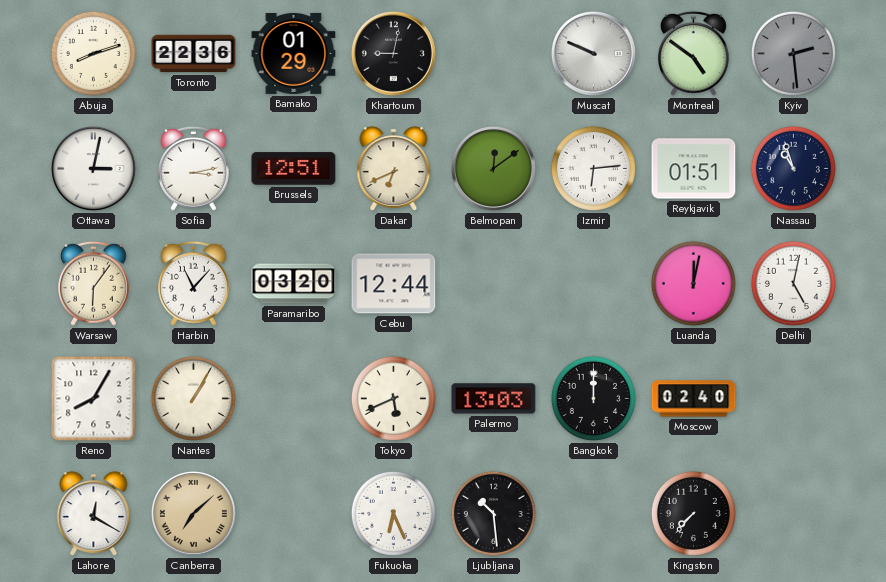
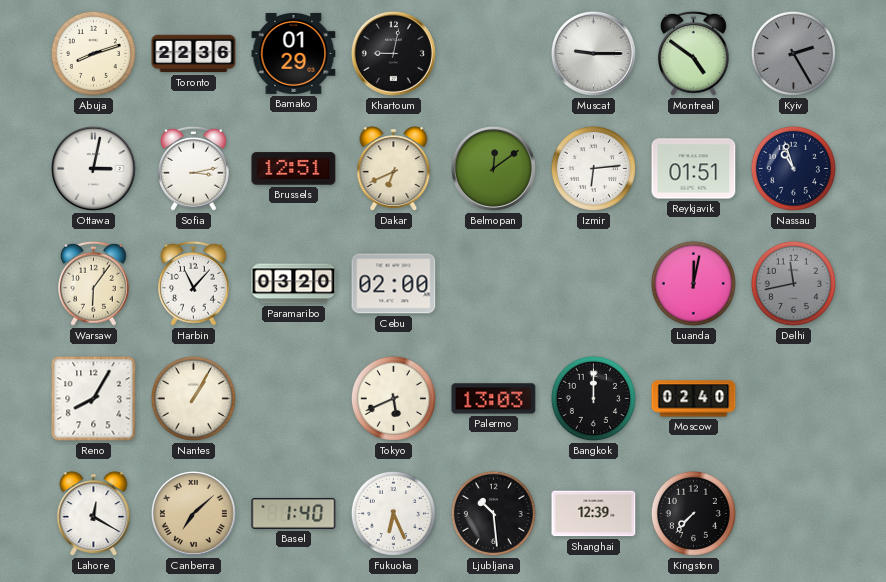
Muscat: 9:49 -> 9:15
Kyiv: 2:29 -> 2:25
Cebu: 12:44 -> 02:00
Delhi: 5:02 -> 11:43
Delhi dial: white -> grey
Basel: none -> 1:40
Shanghai: none -> 12:39
